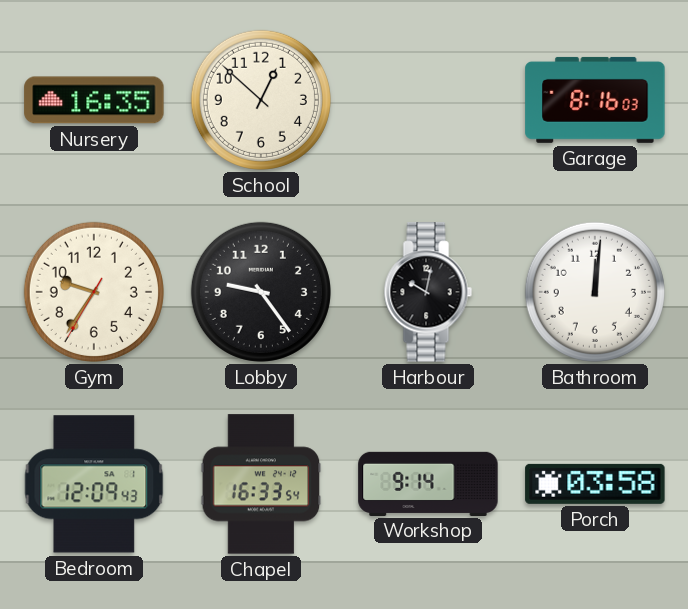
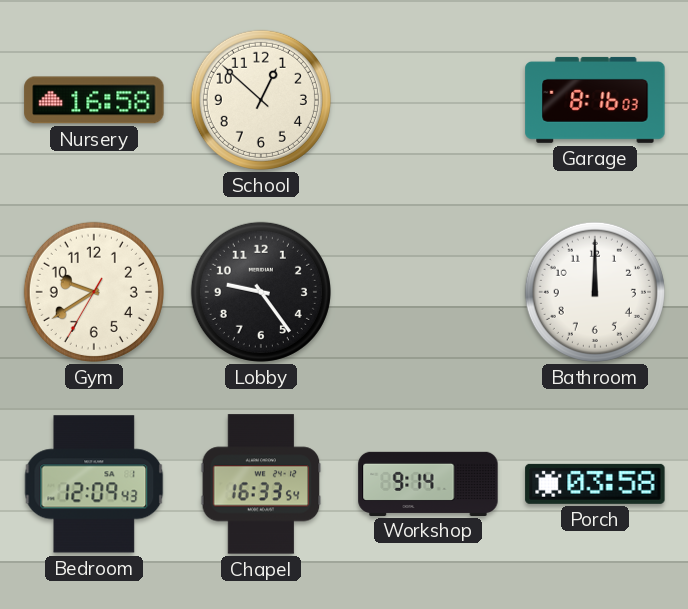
Nursery: 16:35 -> 16:58
Gym: 9:35 -> 9:39
Harbour: 10:02 -> none
Bathroom: 12:01 -> 12:00
